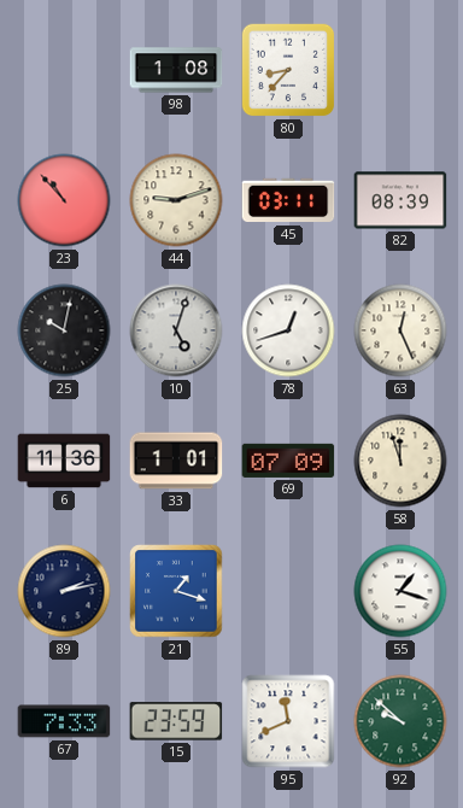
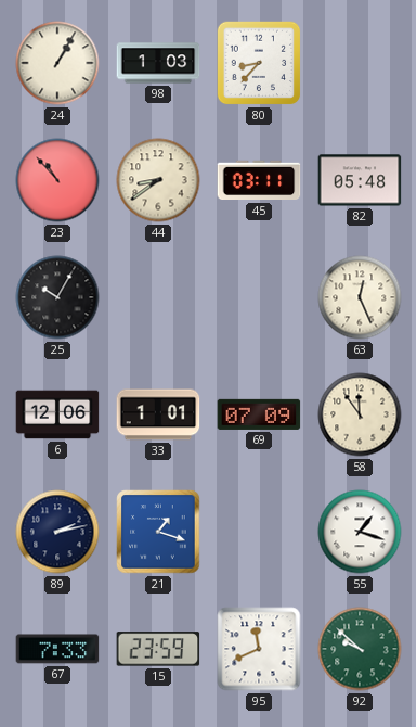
24: none -> 1:05
98: 1:08 -> 1:03
44: 9:12 -> 8:39
82: 08:39 -> 05:48
25: 10:02 -> 10:05
10: 5:03 -> none
78: 12:42 -> none
6: 11:36 -> 12:06
58: 11:57 -> 11:54
